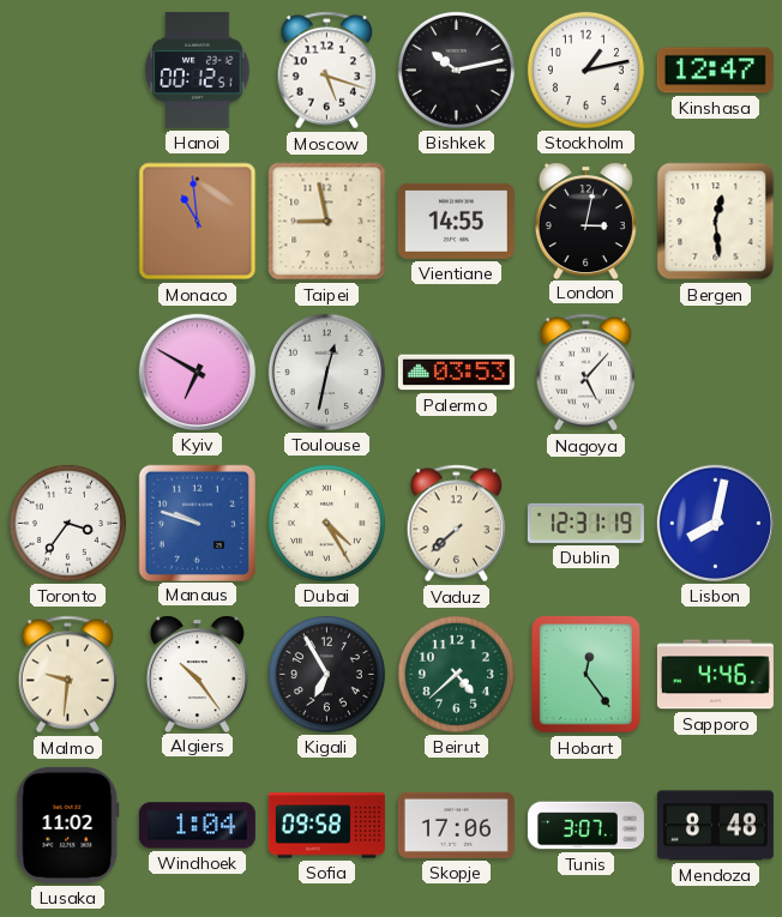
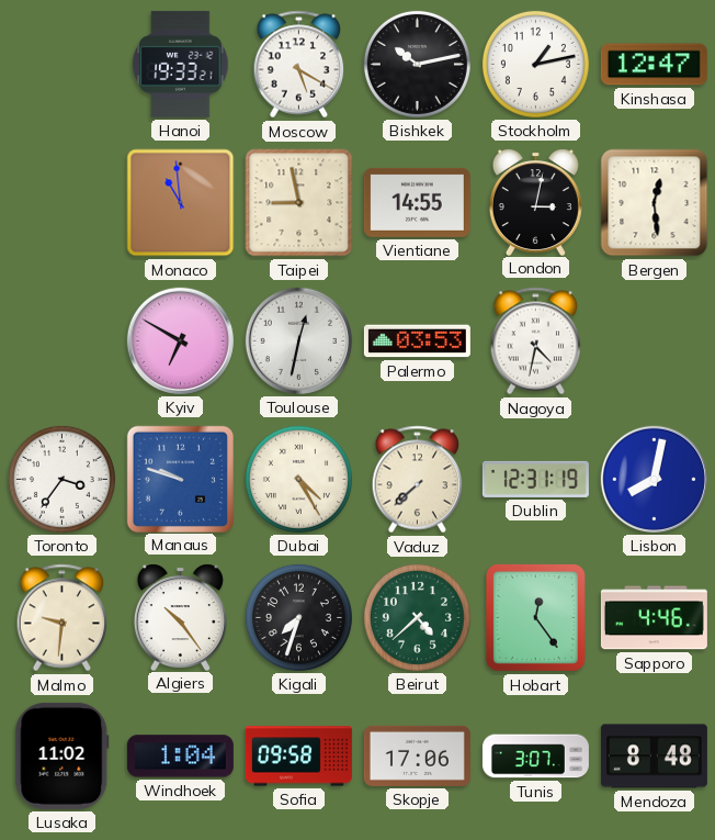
Hanoi: 00:12 -> 19:33
Moscow: 5:18 -> 5:20
Nagoya: 5:07 -> 4:32
Kigali: 6:55 -> 7:33
